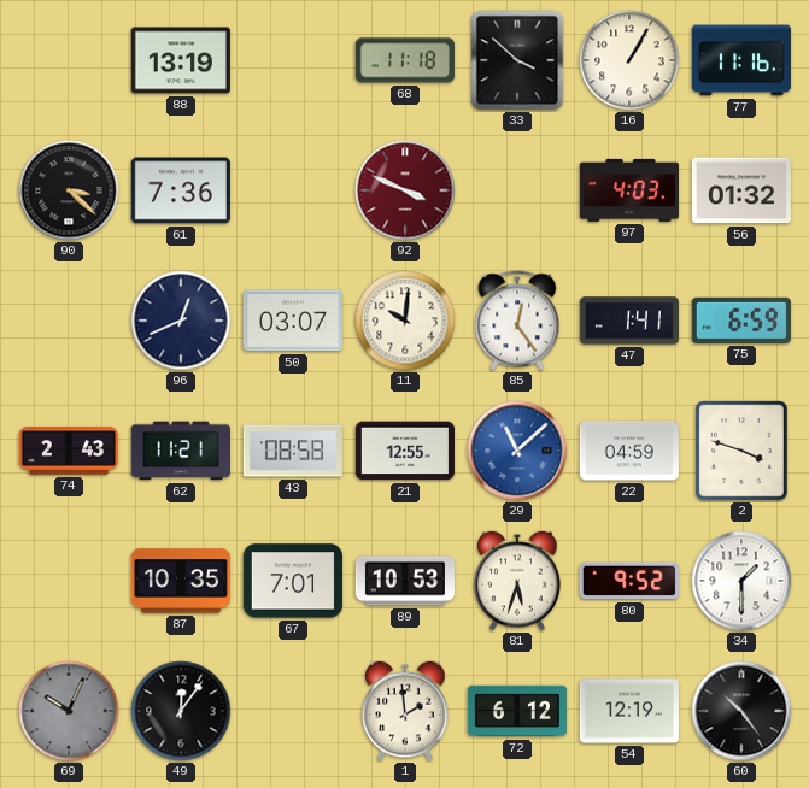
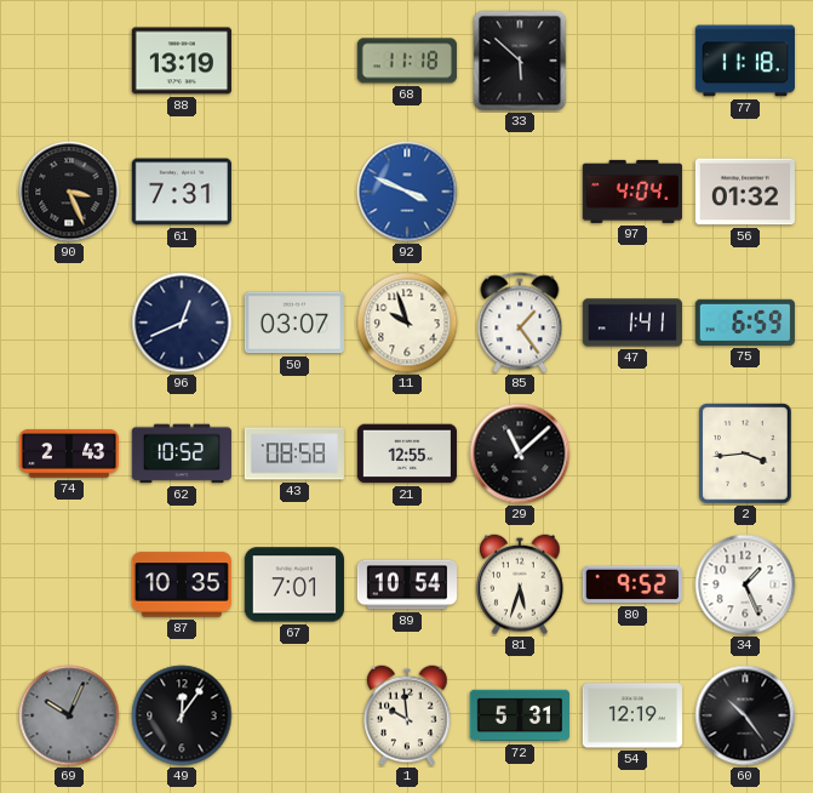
33: 3:52 -> 5:52
16: 1:05 -> none
77: 11:16 -> 11:18
90: 3:22 -> 3:26
61: 7:36 -> 7:31
92 dial: burgundy -> blue
97: 4:03 -> 4:04
11: 10:01 -> 9:57
85: 12:24 -> 1:24
62: 11:21 -> 10:52
29 dial: blue -> black
22: 04:59 -> none
2: 3:48 -> 3:44
89: 10:53 -> 10:54
34: 1:30 -> 1:26
1: 1:59 -> 9:59
72: 6:12 -> 5:31
